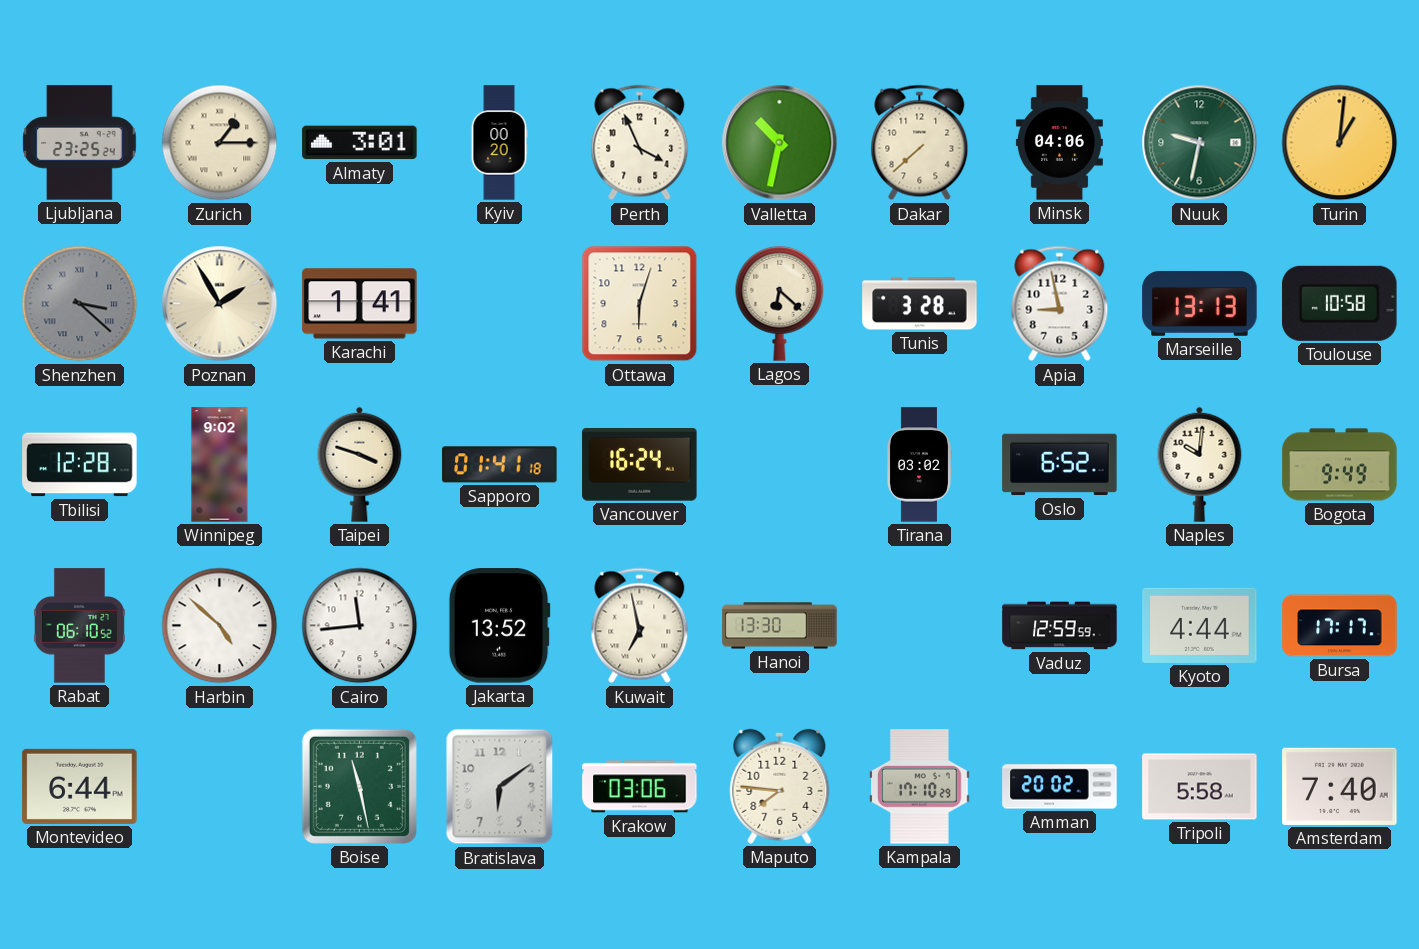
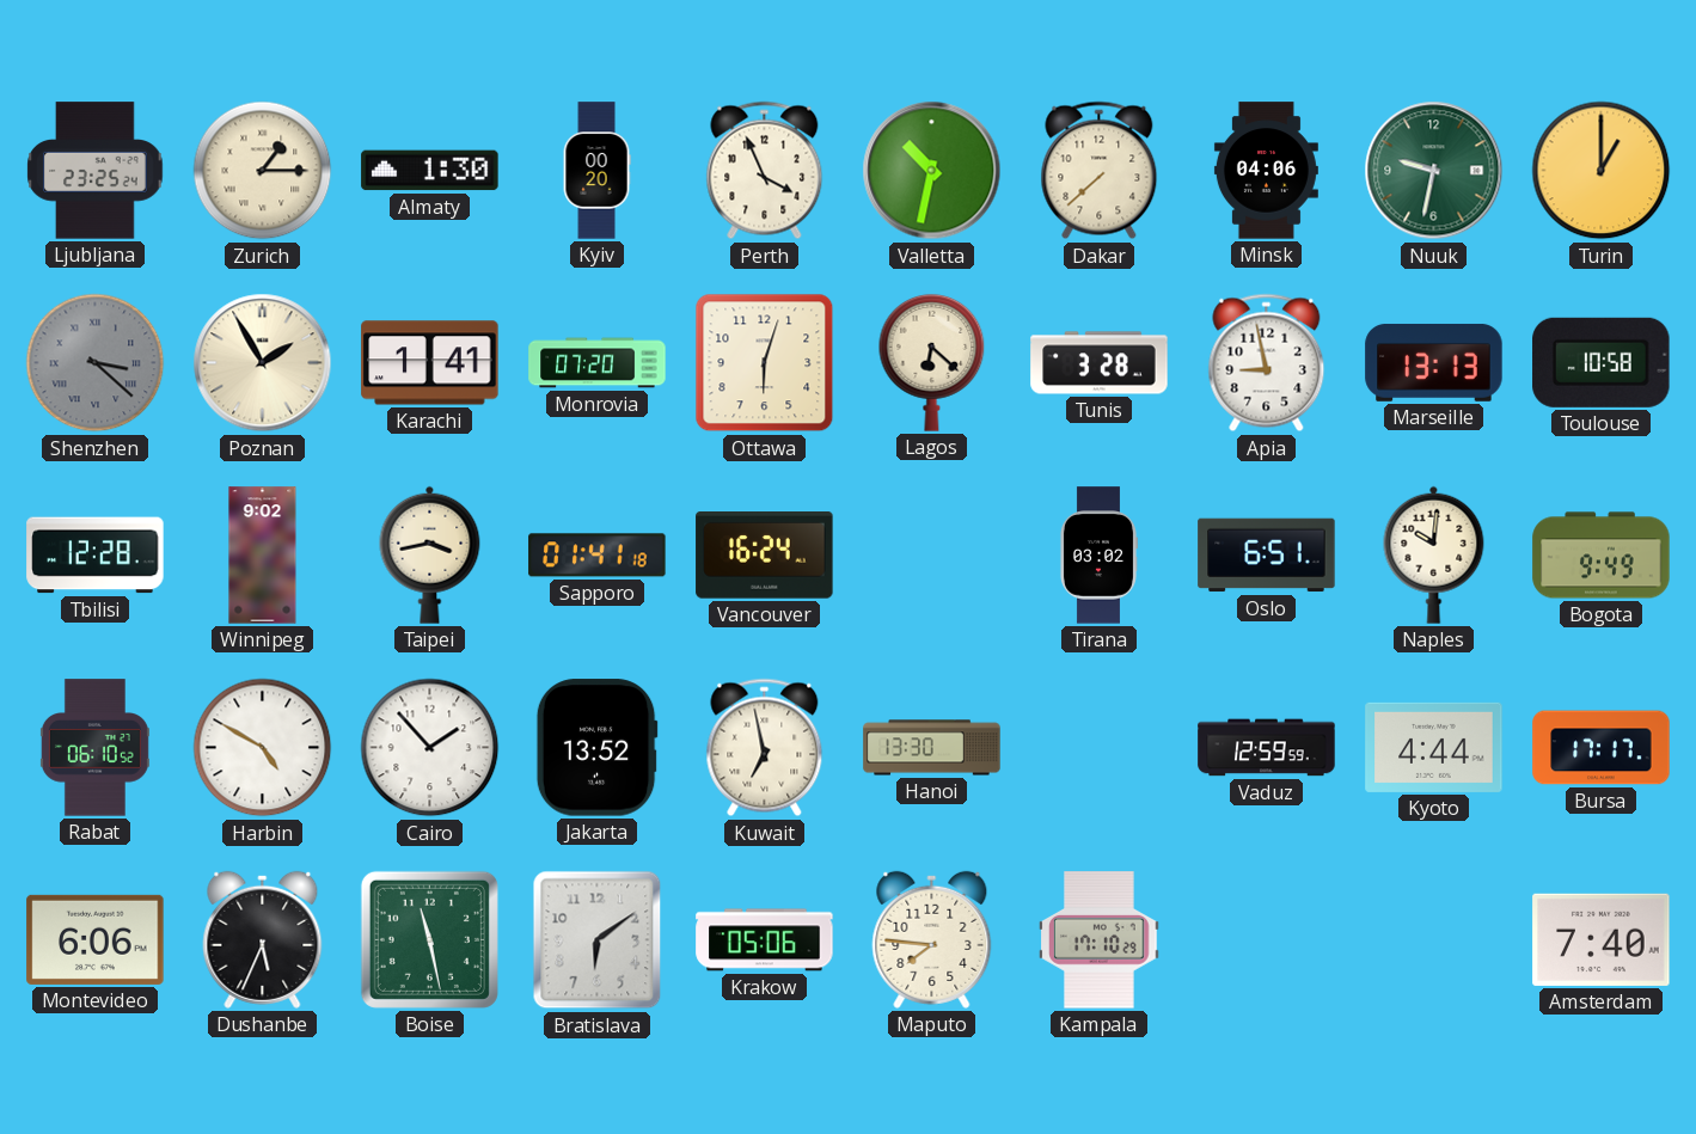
Almaty: 3:01 -> 1:30
Turin: 1:01 -> 1:00
Monrovia: none -> 07:20
Taipei: 3:48 -> 3:43
Oslo: 6:52 -> 6:51
Harbin: 4:52 -> 4:50
Cairo: 11:44 -> 1:53
Montevideo: 6:44 -> 6:06
Dushanbe: none -> 5:34
Krakow: 03:06 -> 05:06
Amman: 20:02 -> none
Tripoli: 5:58 -> none
